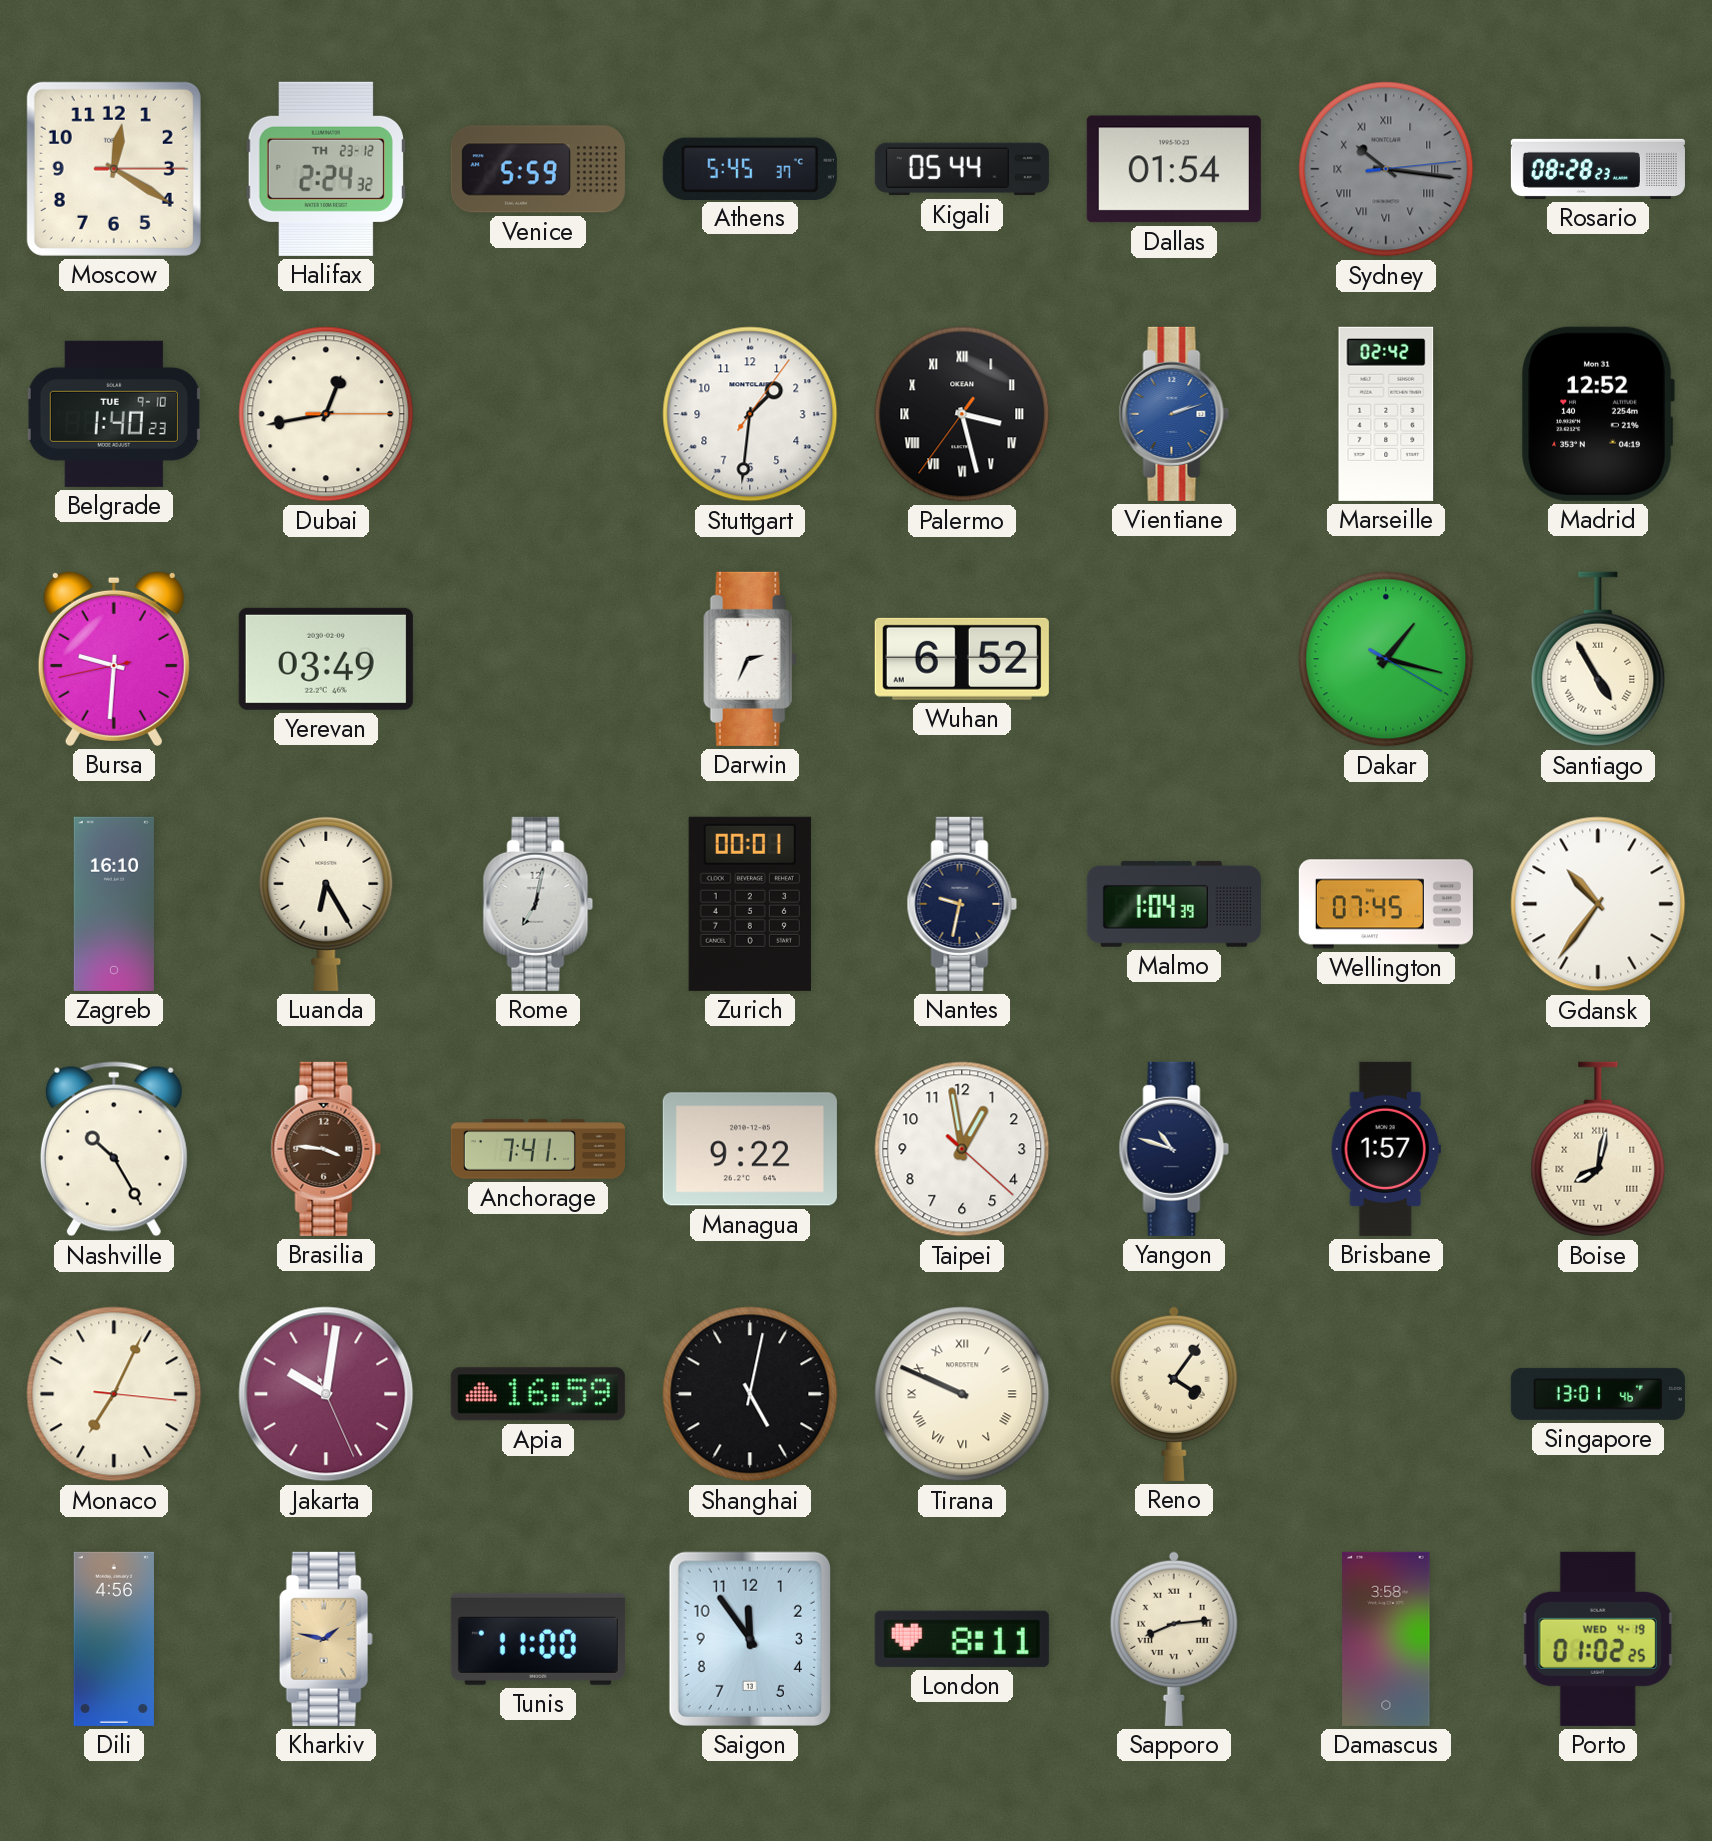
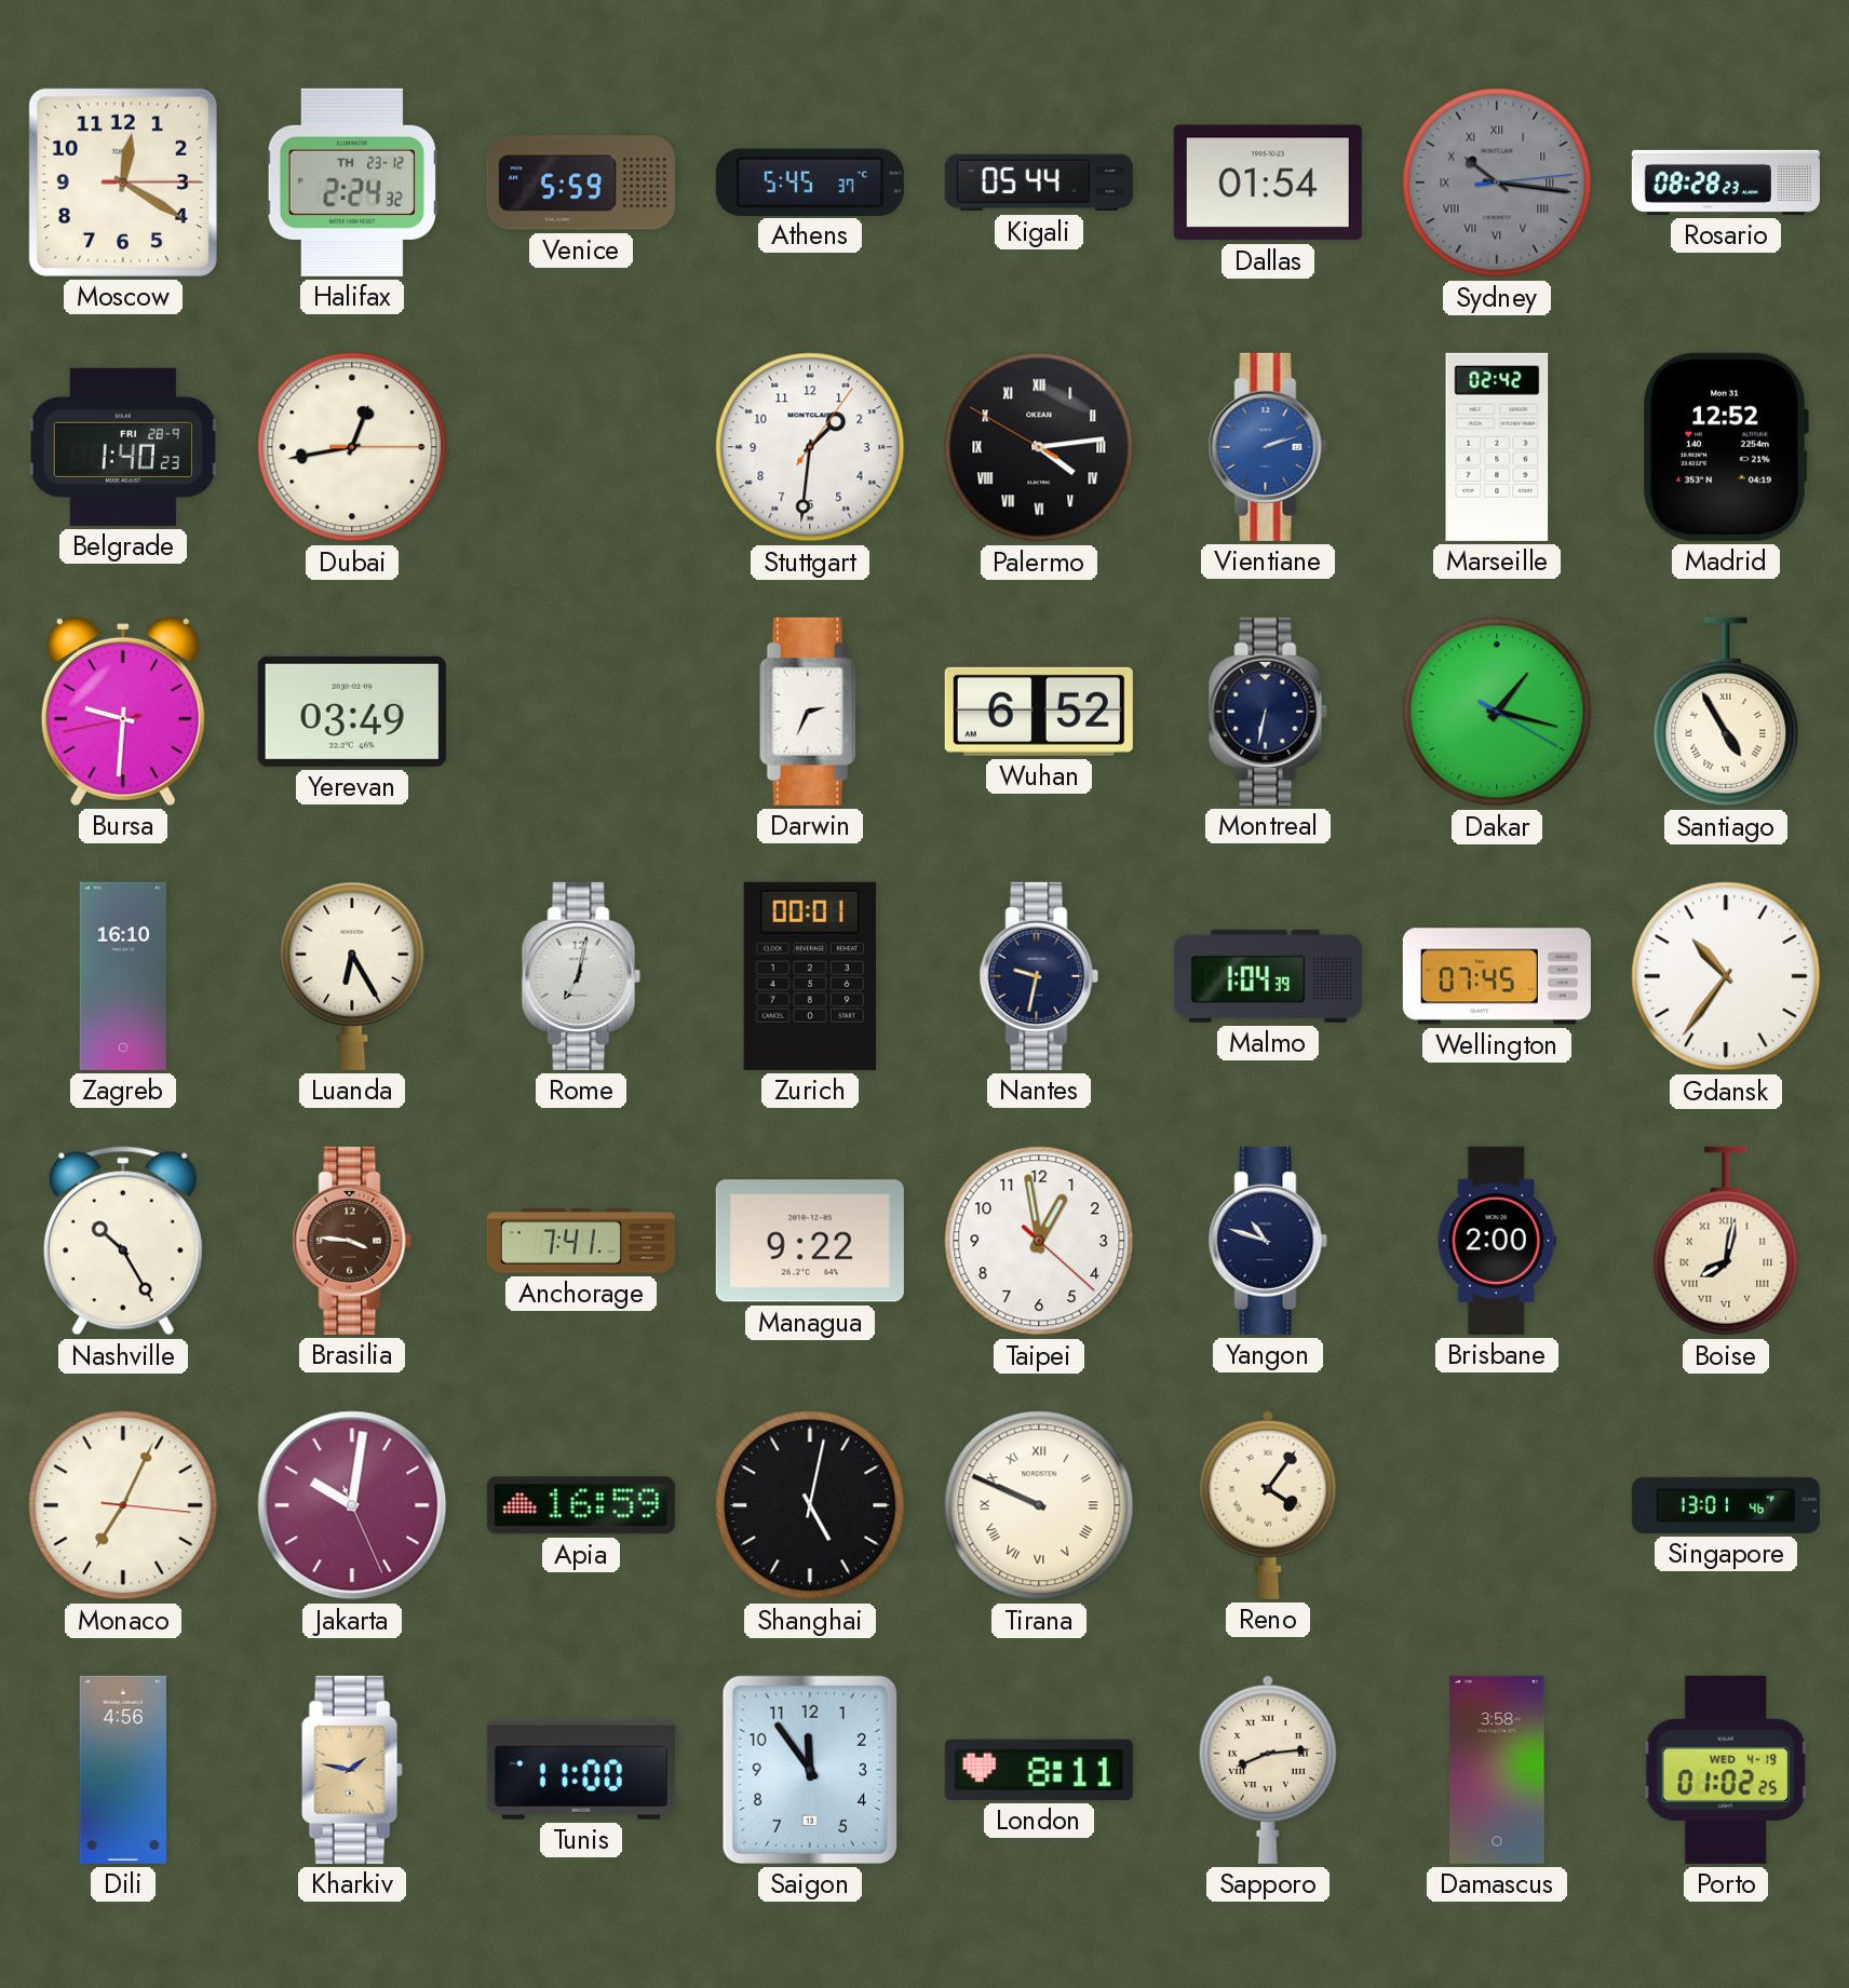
Belgrade date: TUE 9-10 -> FRI 28-9
Palermo: 3:27 -> 4:13
Montreal: none -> 6:32
Brisbane: 1:57 -> 2:00
